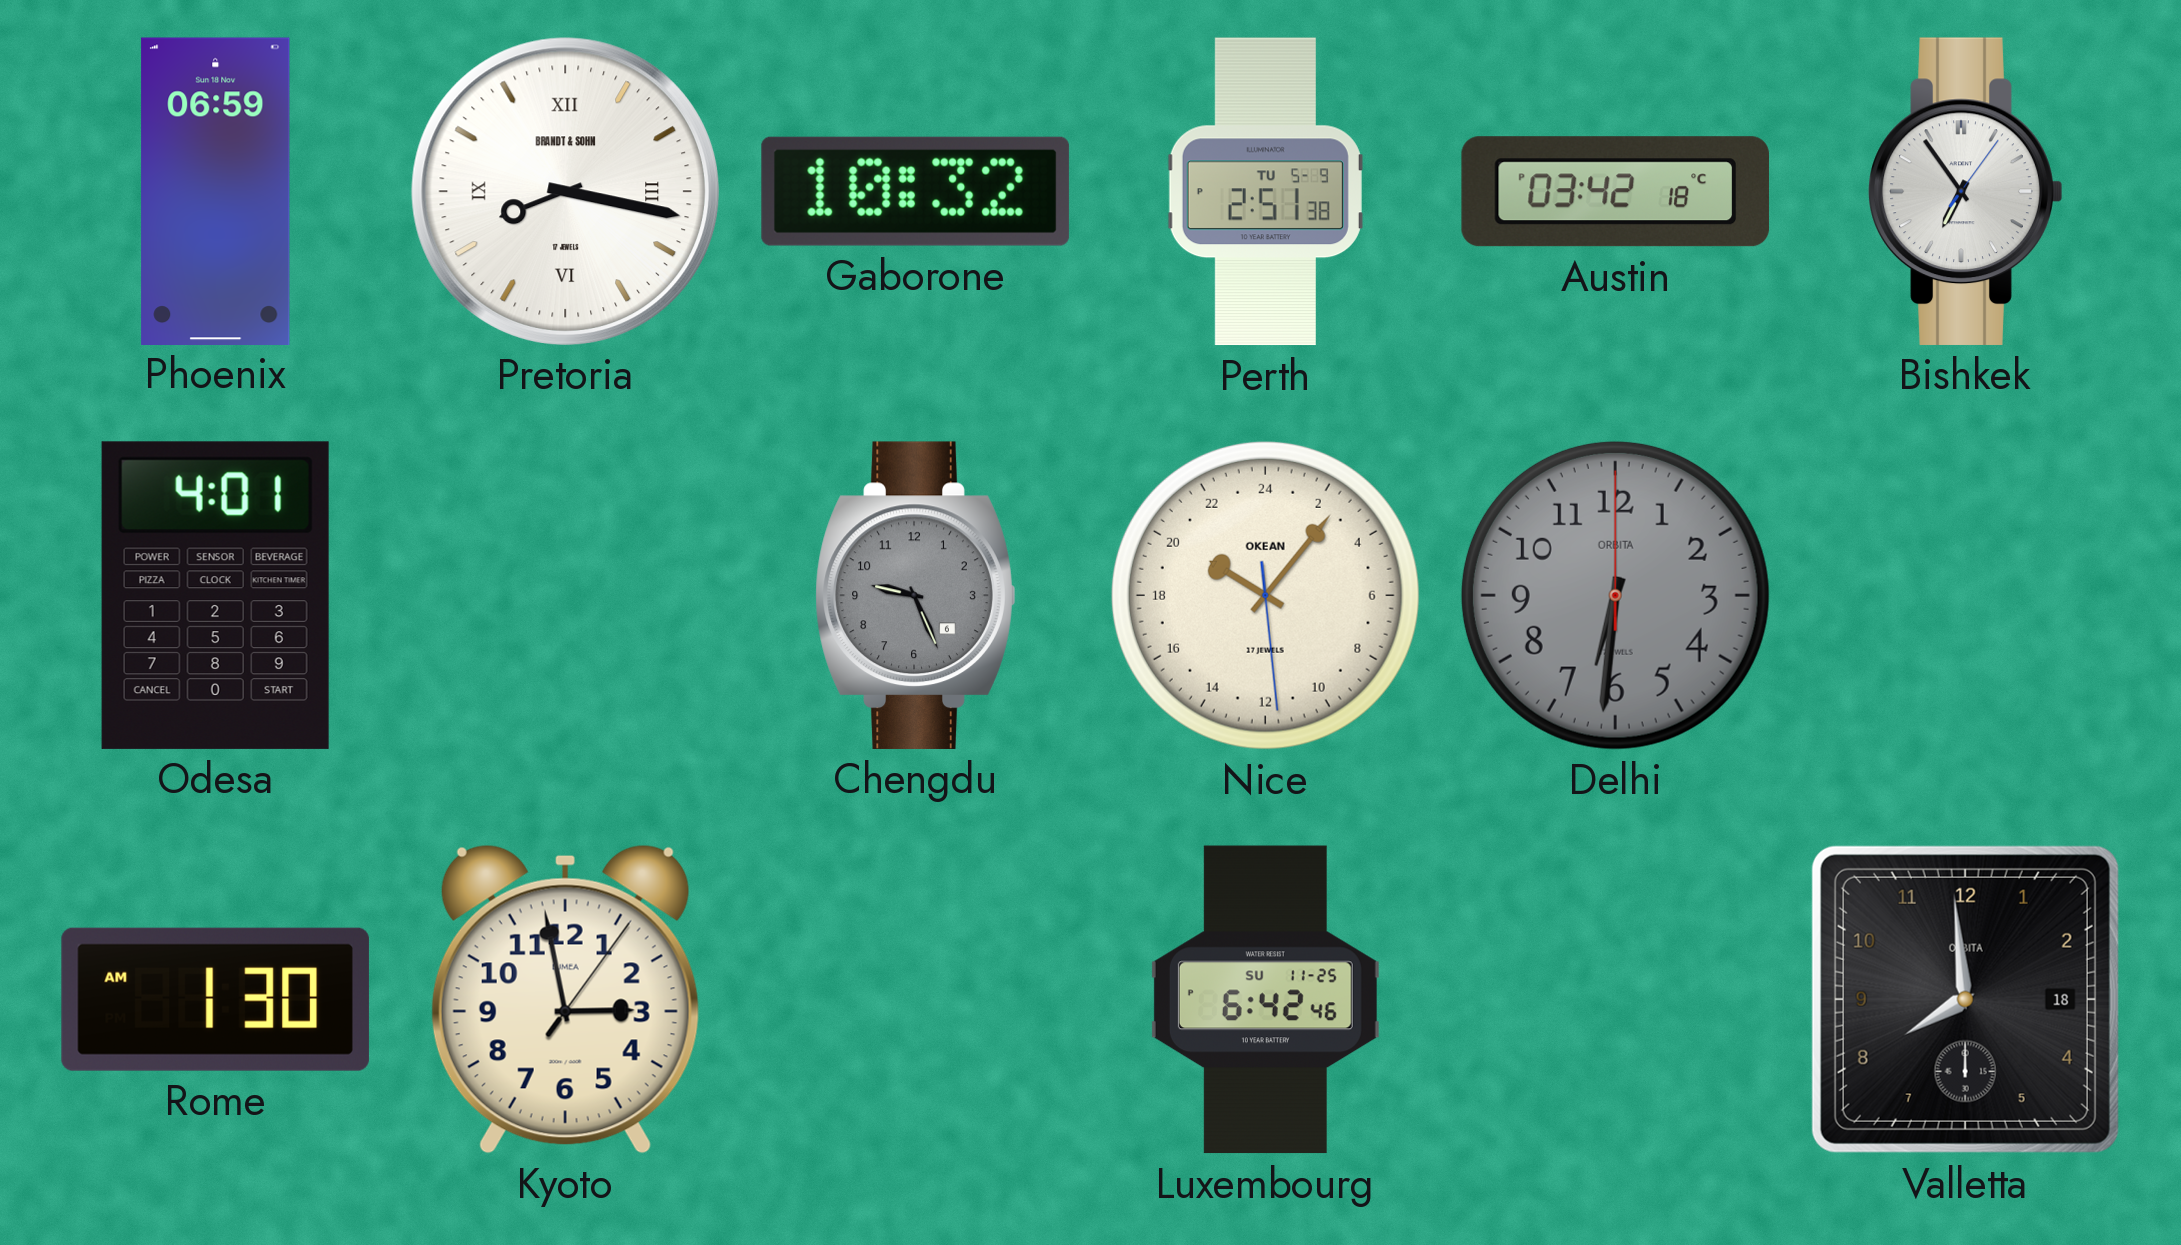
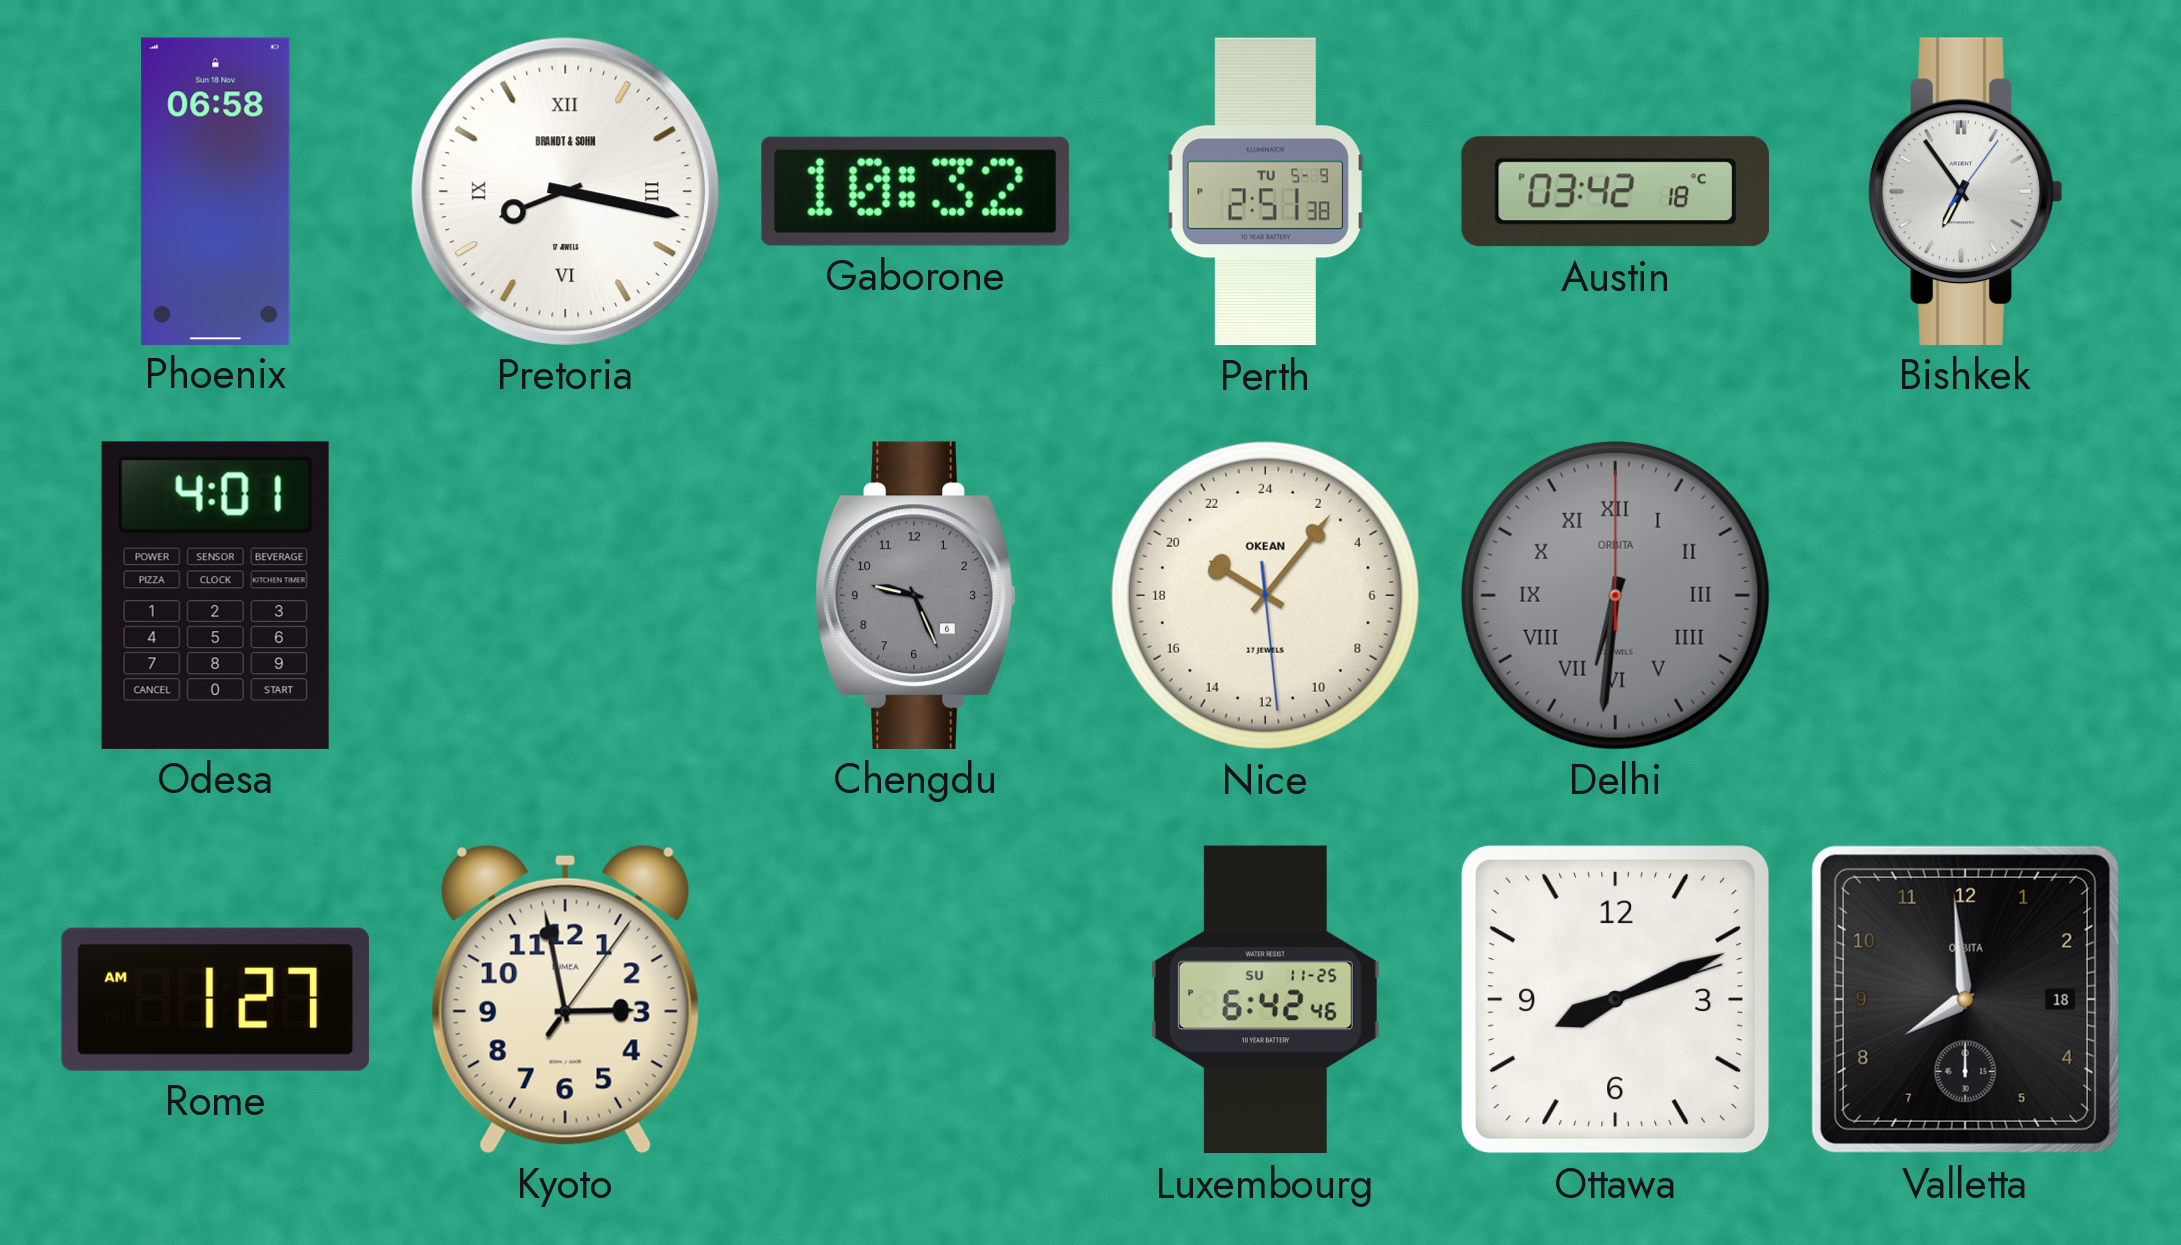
Phoenix: 06:59 -> 06:58
Delhi numerals: Arabic -> Roman
Rome: 1:30 -> 1:27
Ottawa: none -> 8:11
